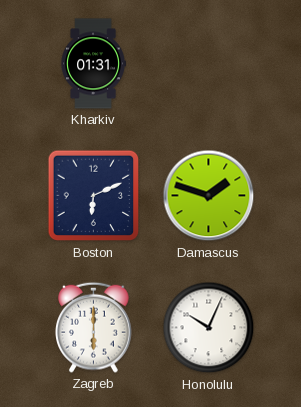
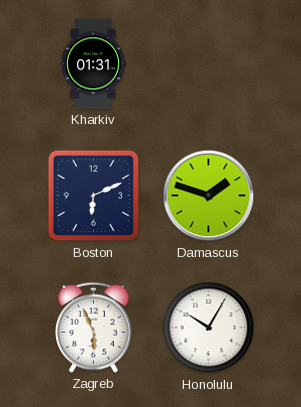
Zagreb: 6:00 -> 5:56
Honolulu: 10:04 -> 10:05
